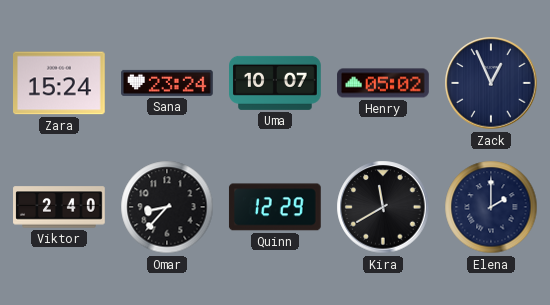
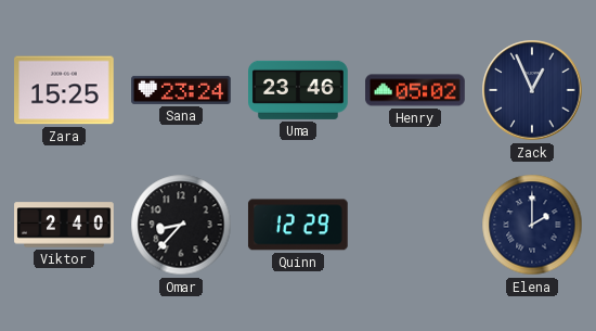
Zara: 15:24 -> 15:25
Uma: 10:07 -> 23:46
Kira: 11:40 -> none
